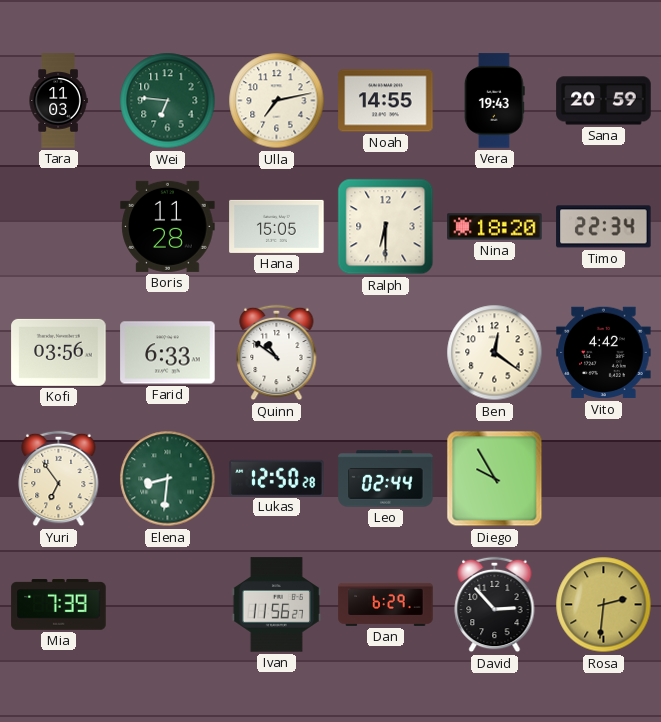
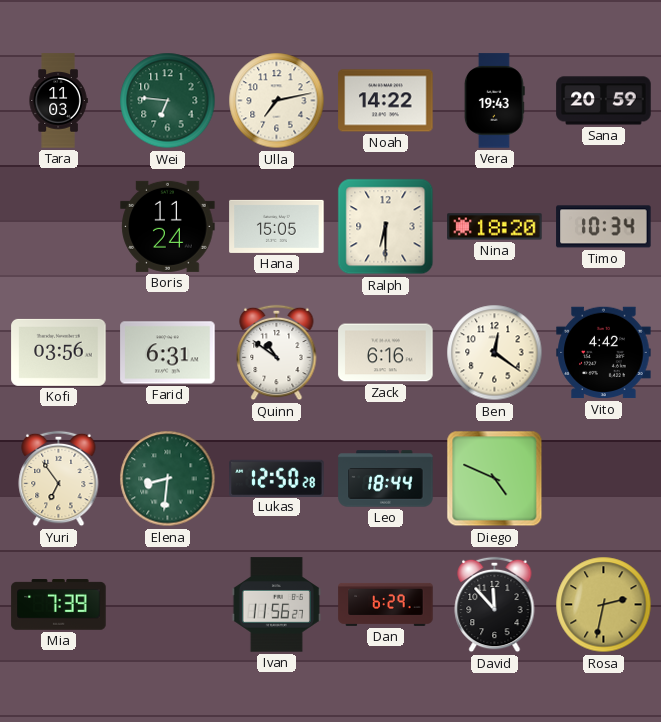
Noah: 14:55 -> 14:22
Boris: 11:28 -> 11:24
Timo: 22:34 -> 10:34
Farid: 6:33 -> 6:31
Zack: none -> 6:16
Leo: 02:44 -> 18:44
Diego: 9:55 -> 4:49
David: 2:53 -> 11:53
Rosa: 2:31 -> 2:32
